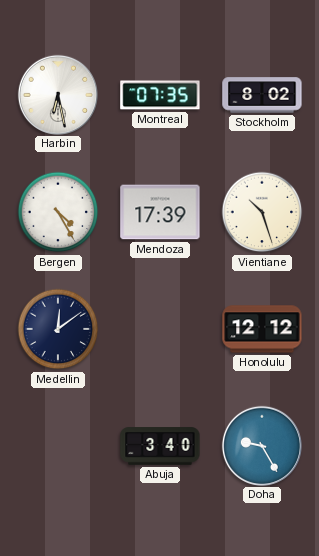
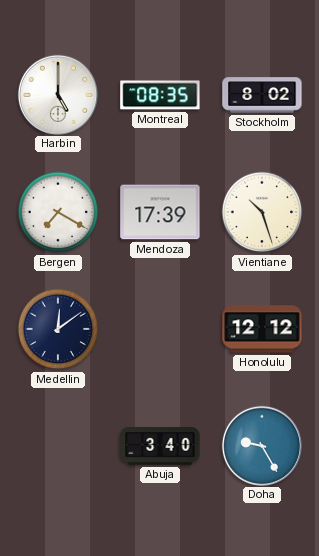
Harbin: 6:28 -> 5:00
Montreal: 07:35 -> 08:35
Bergen: 4:25 -> 7:20
